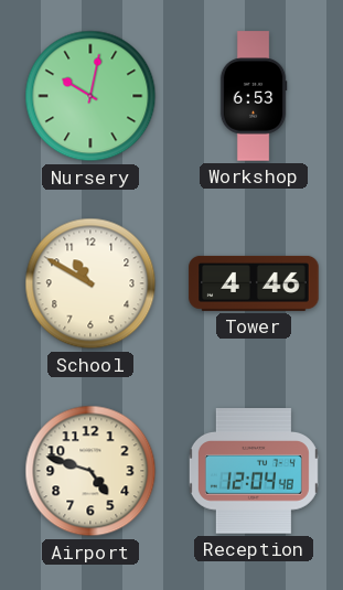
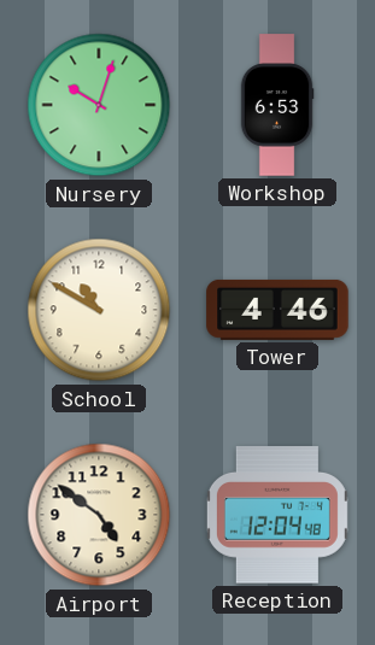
Nursery: 10:02 -> 10:03
Airport: 4:48 -> 4:51
